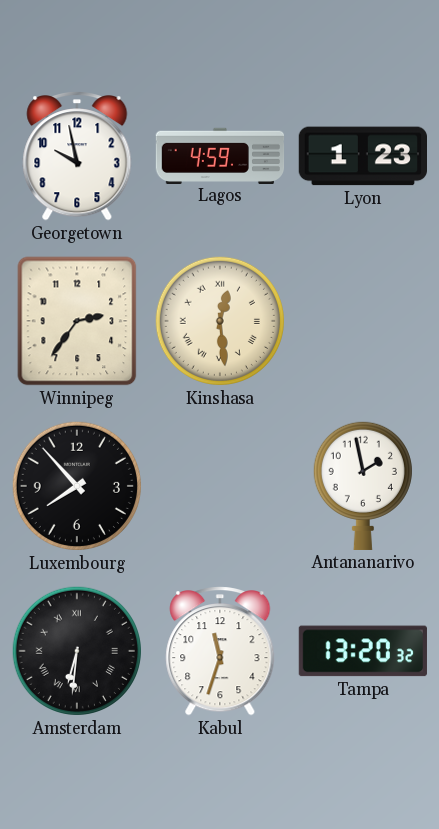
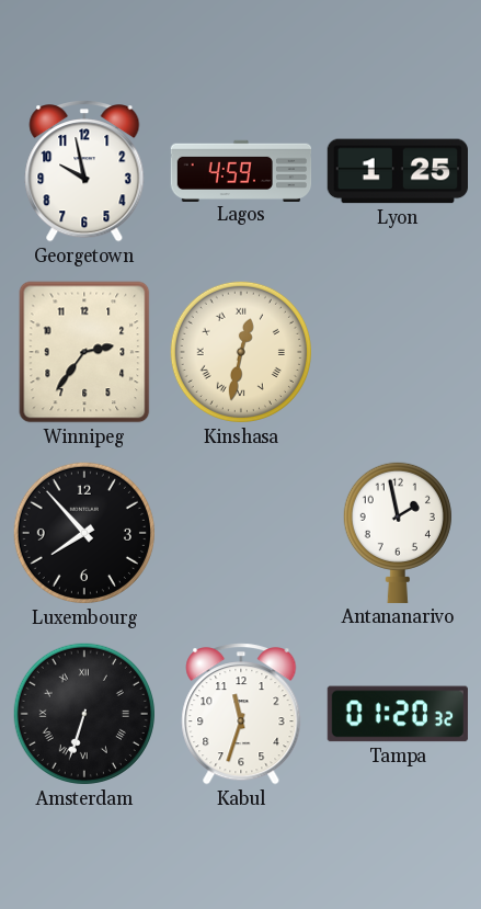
Lyon: 1:23 -> 1:25
Kinshasa: 12:29 -> 12:32
Amsterdam: 6:31 -> 6:33
Tampa: 13:20 -> 01:20
